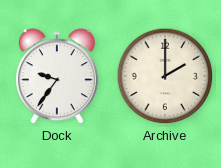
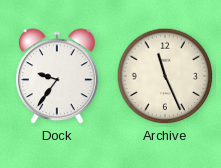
Archive: 2:00 -> 11:26
